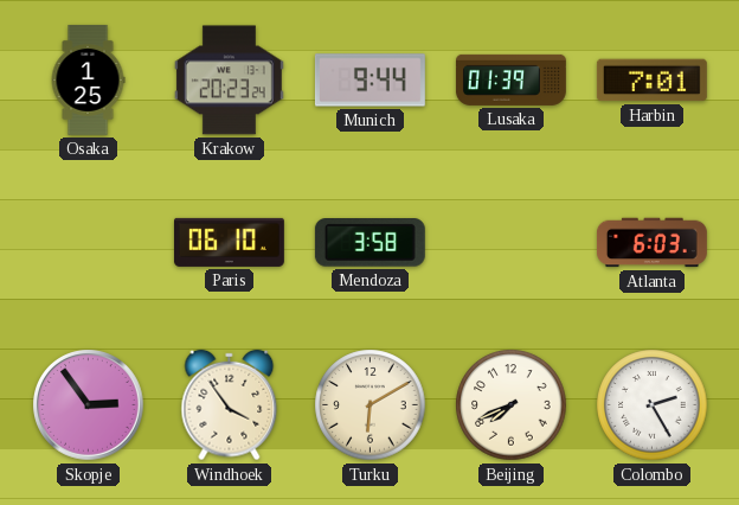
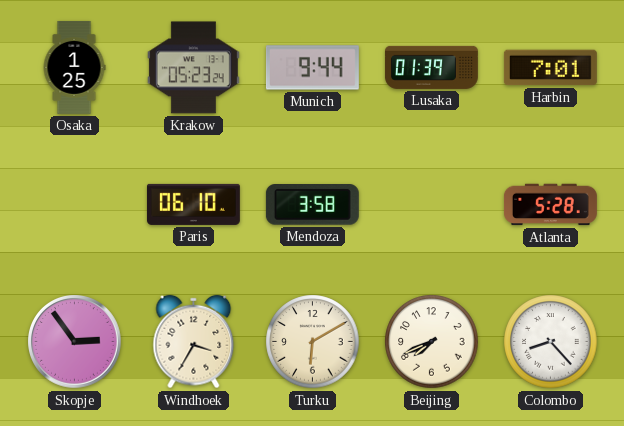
Krakow: 20:23 -> 05:23
Atlanta: 6:03 -> 5:28
Windhoek: 3:54 -> 3:35
Colombo: 2:25 -> 8:23
